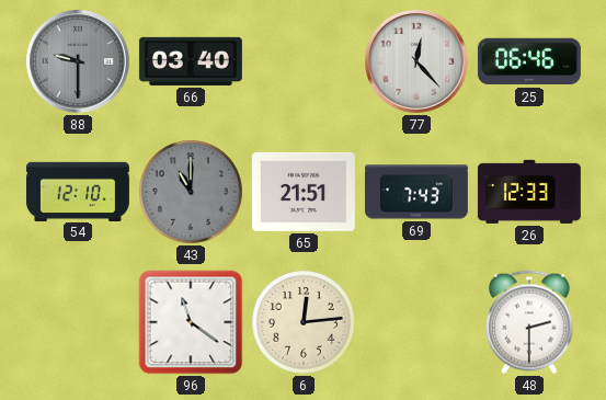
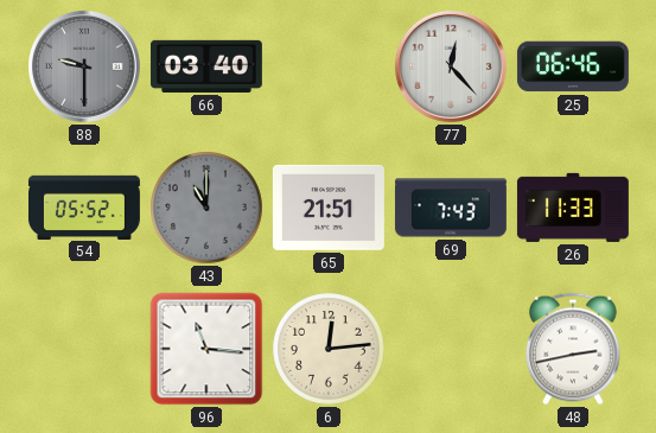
54: 12:10 -> 05:52
26: 12:33 -> 11:33
96: 11:21 -> 11:16
48: 2:30 -> 2:43
